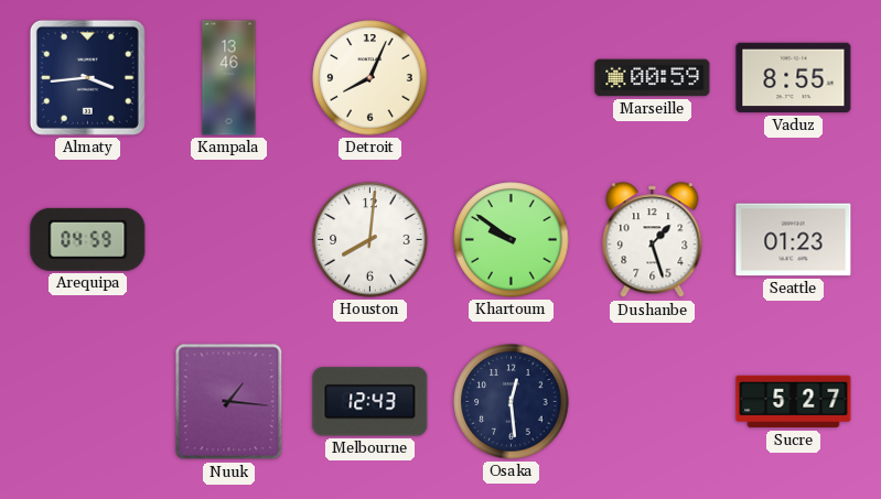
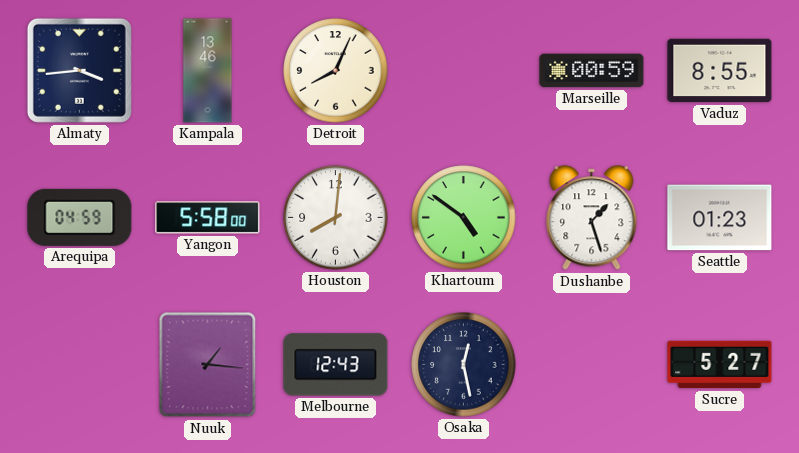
Yangon: none -> 5:58
Khartoum: 9:51 -> 4:51
Osaka: 12:29 -> 12:28
